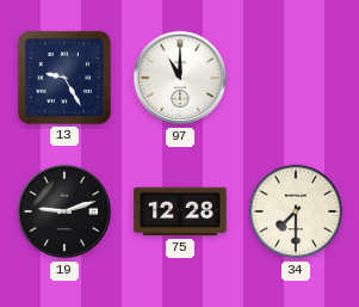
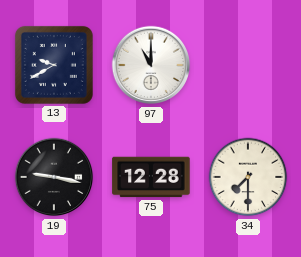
13: 9:25 -> 9:40
19: 9:12 -> 9:17
